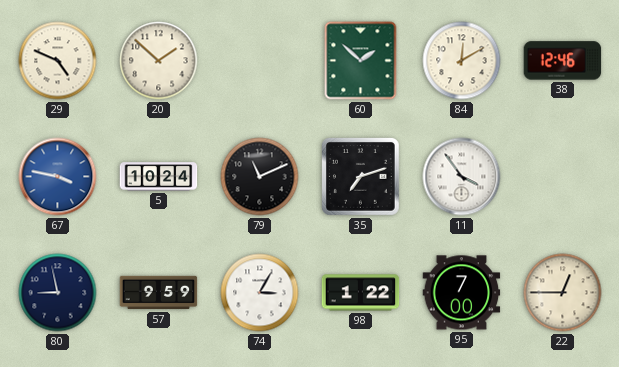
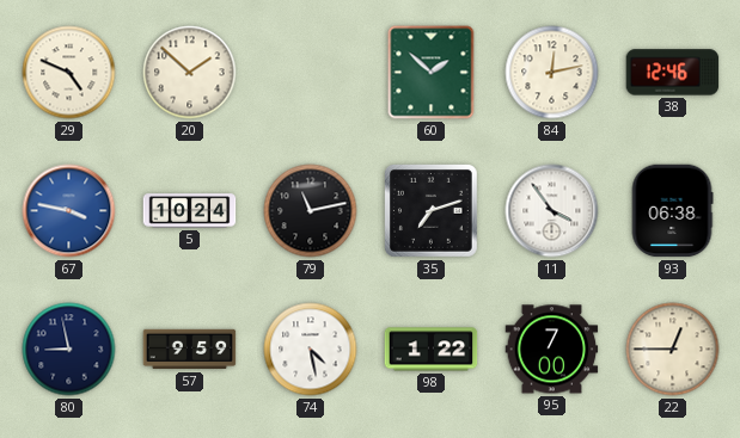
84: 12:10 -> 12:13
79: 11:11 -> 11:13
93: none -> 06:38
74: 3:05 -> 4:28
